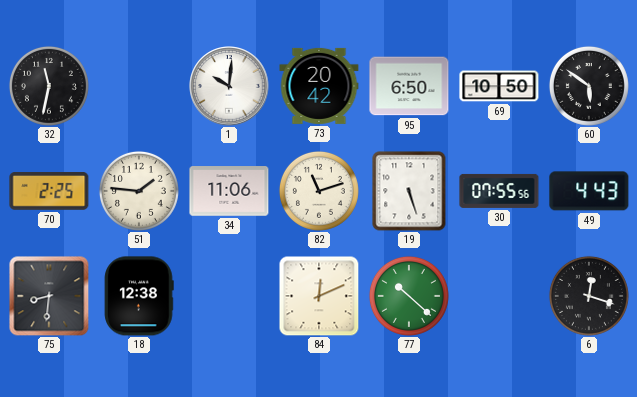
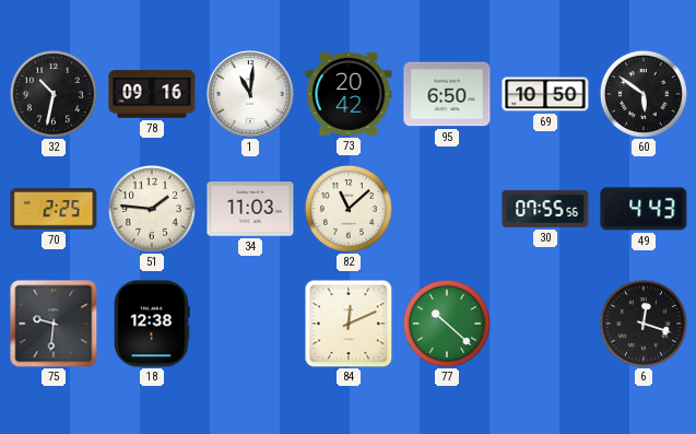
32: 11:32 -> 10:32
78: none -> 09:16
1: 10:01 -> 11:01
34: 11:06 -> 11:03
82: 11:12 -> 11:08
19: 5:27 -> none
75: 8:31 -> 9:31
